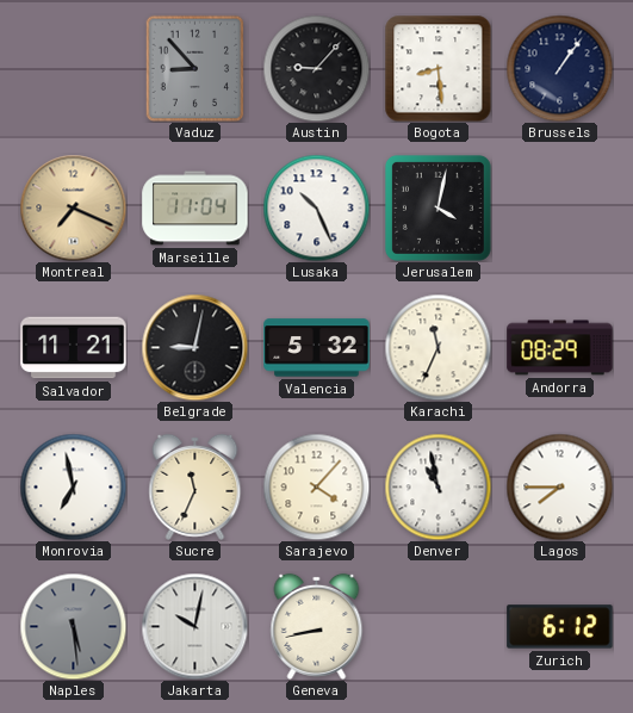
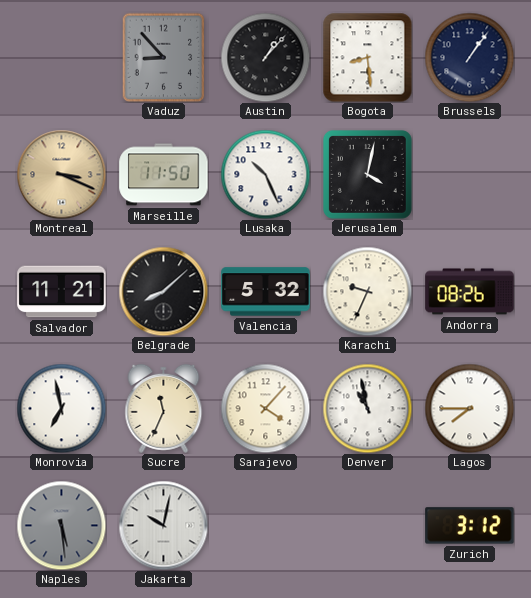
Austin: 9:07 -> 1:07
Montreal: 7:19 -> 3:19
Marseille: 11:04 -> 11:50
Belgrade: 9:02 -> 8:08
Karachi: 11:34 -> 9:34
Andorra: 08:29 -> 08:26
Geneva: 8:43 -> none
Zurich: 6:12 -> 3:12
